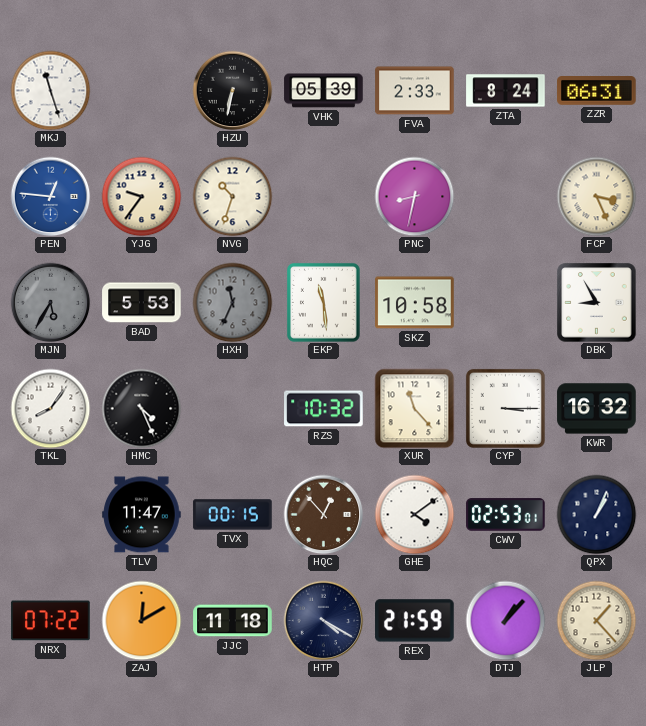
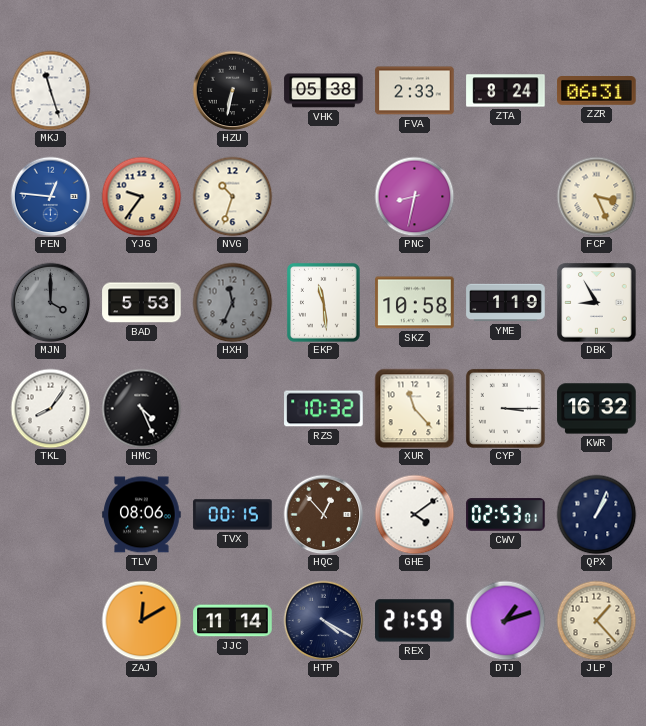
VHK: 05:39 -> 05:38
MJN: 5:35 -> 4:00
YME: none -> 1:19
TLV: 11:47 -> 08:06
NRX: 07:22 -> none
JJC: 11:18 -> 11:14
DTJ: 1:07 -> 1:12
